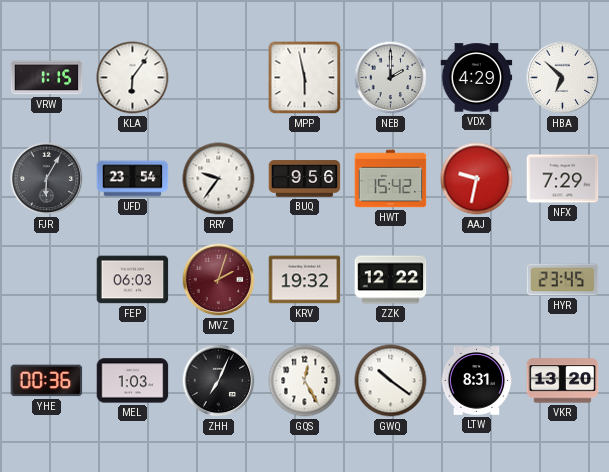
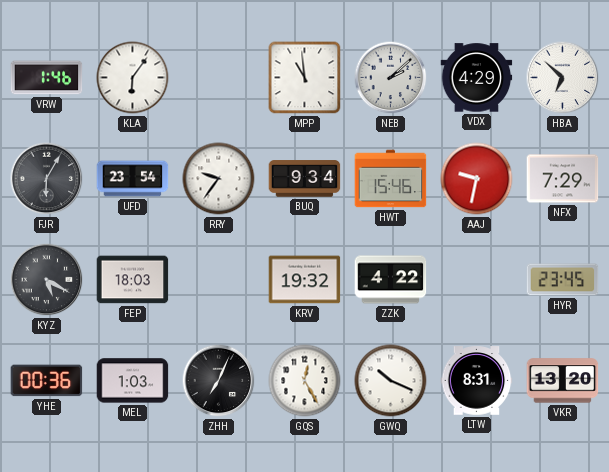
VRW: 1:15 -> 1:46
MPP: 5:58 -> 10:59
NEB: 2:00 -> 2:08
BUQ: 9:56 -> 9:34
HWT: 15:42 -> 15:46
KYZ: none -> 5:20
FEP: 06:03 -> 18:03
MVZ: 2:03 -> none
ZZK: 12:22 -> 4:22
GWQ: 10:21 -> 10:19
